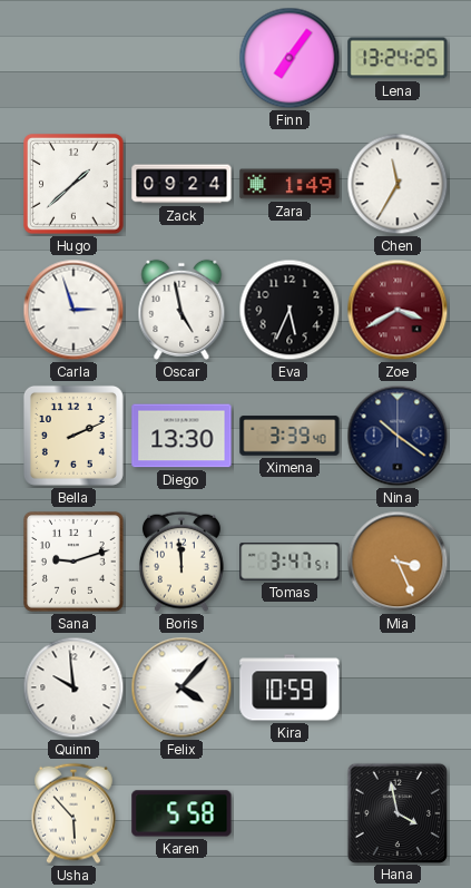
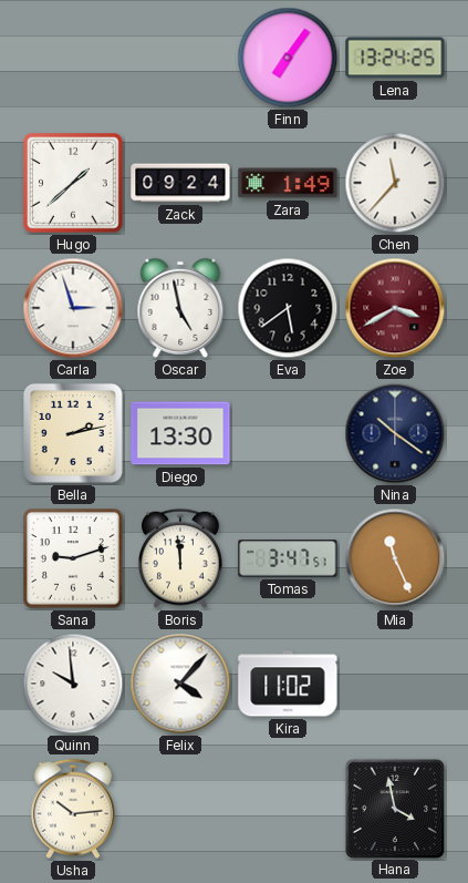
Chen: 11:35 -> 11:37
Eva: 5:34 -> 5:39
Bella: 2:11 -> 2:13
Ximena: 3:39 -> none
Mia: 3:26 -> 11:26
Kira: 10:59 -> 11:02
Usha: 5:53 -> 10:14
Karen: 5:58 -> none
